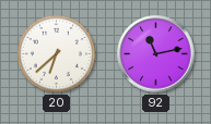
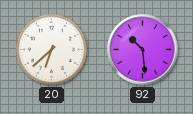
92: 11:13 -> 10:29
